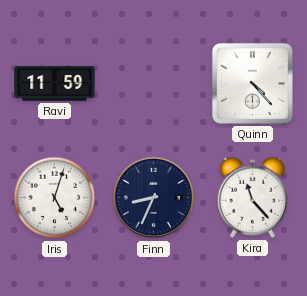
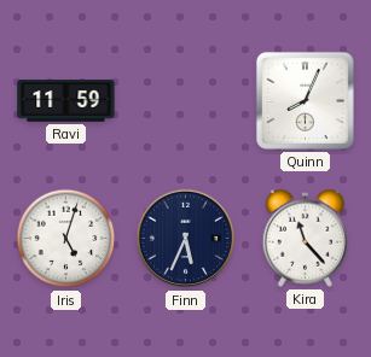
Quinn: 4:23 -> 8:04
Finn: 8:34 -> 5:34
